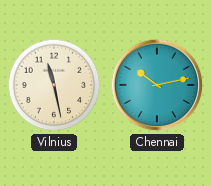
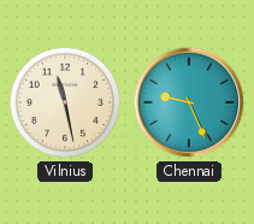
Chennai: 10:13 -> 9:26
